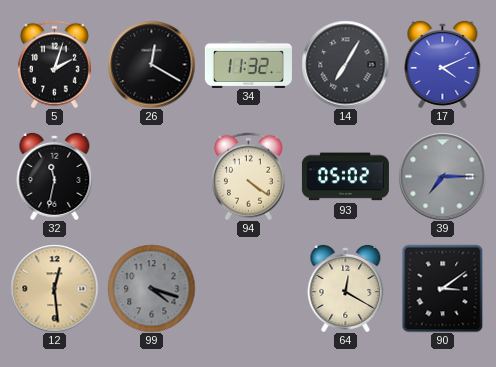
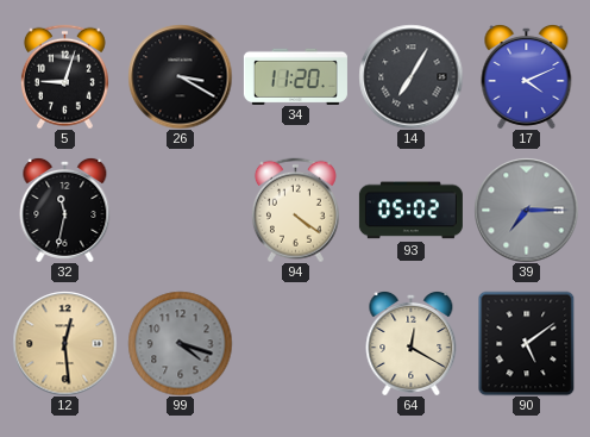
5: 2:03 -> 9:03
26: 12:20 -> 3:20
34: 11:32 -> 11:20
90: 3:09 -> 5:09
